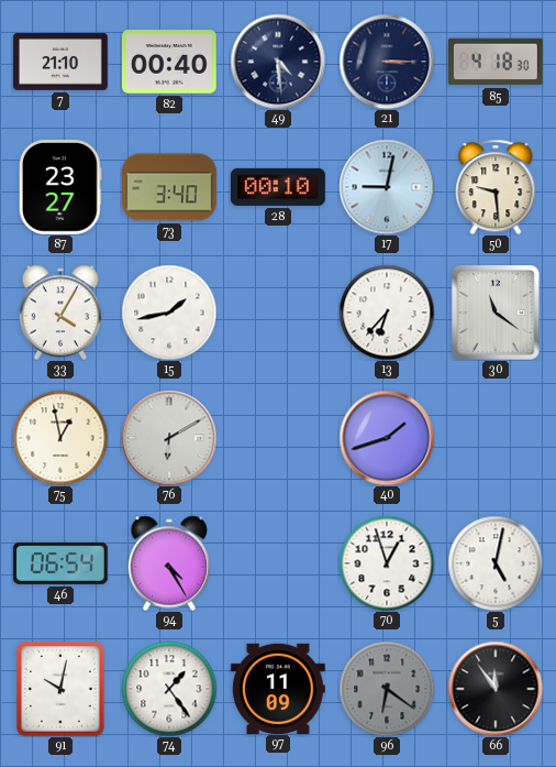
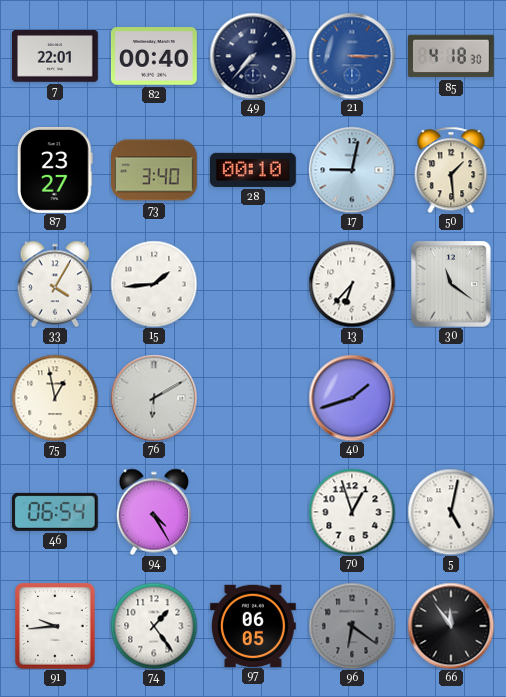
7: 21:10 -> 22:01
49: 4:29 -> 7:37
21 dial: navy -> blue
50: 9:29 -> 1:29
15: 1:43 -> 1:44
91: 10:02 -> 9:44
97: 11:09 -> 06:05
